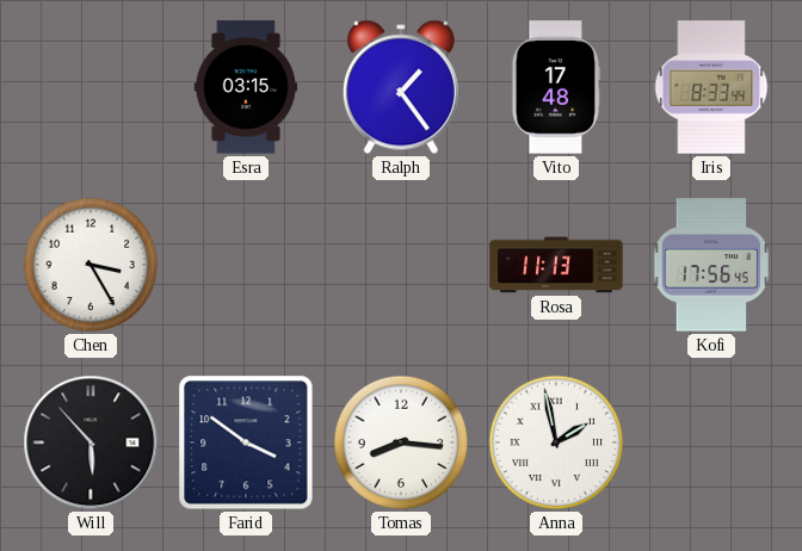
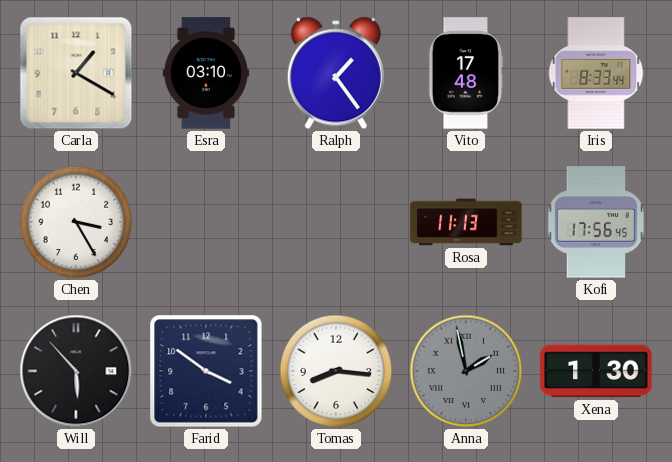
Carla: none -> 1:20
Esra: 03:15 -> 03:10
Anna dial: white -> grey
Xena: none -> 1:30
